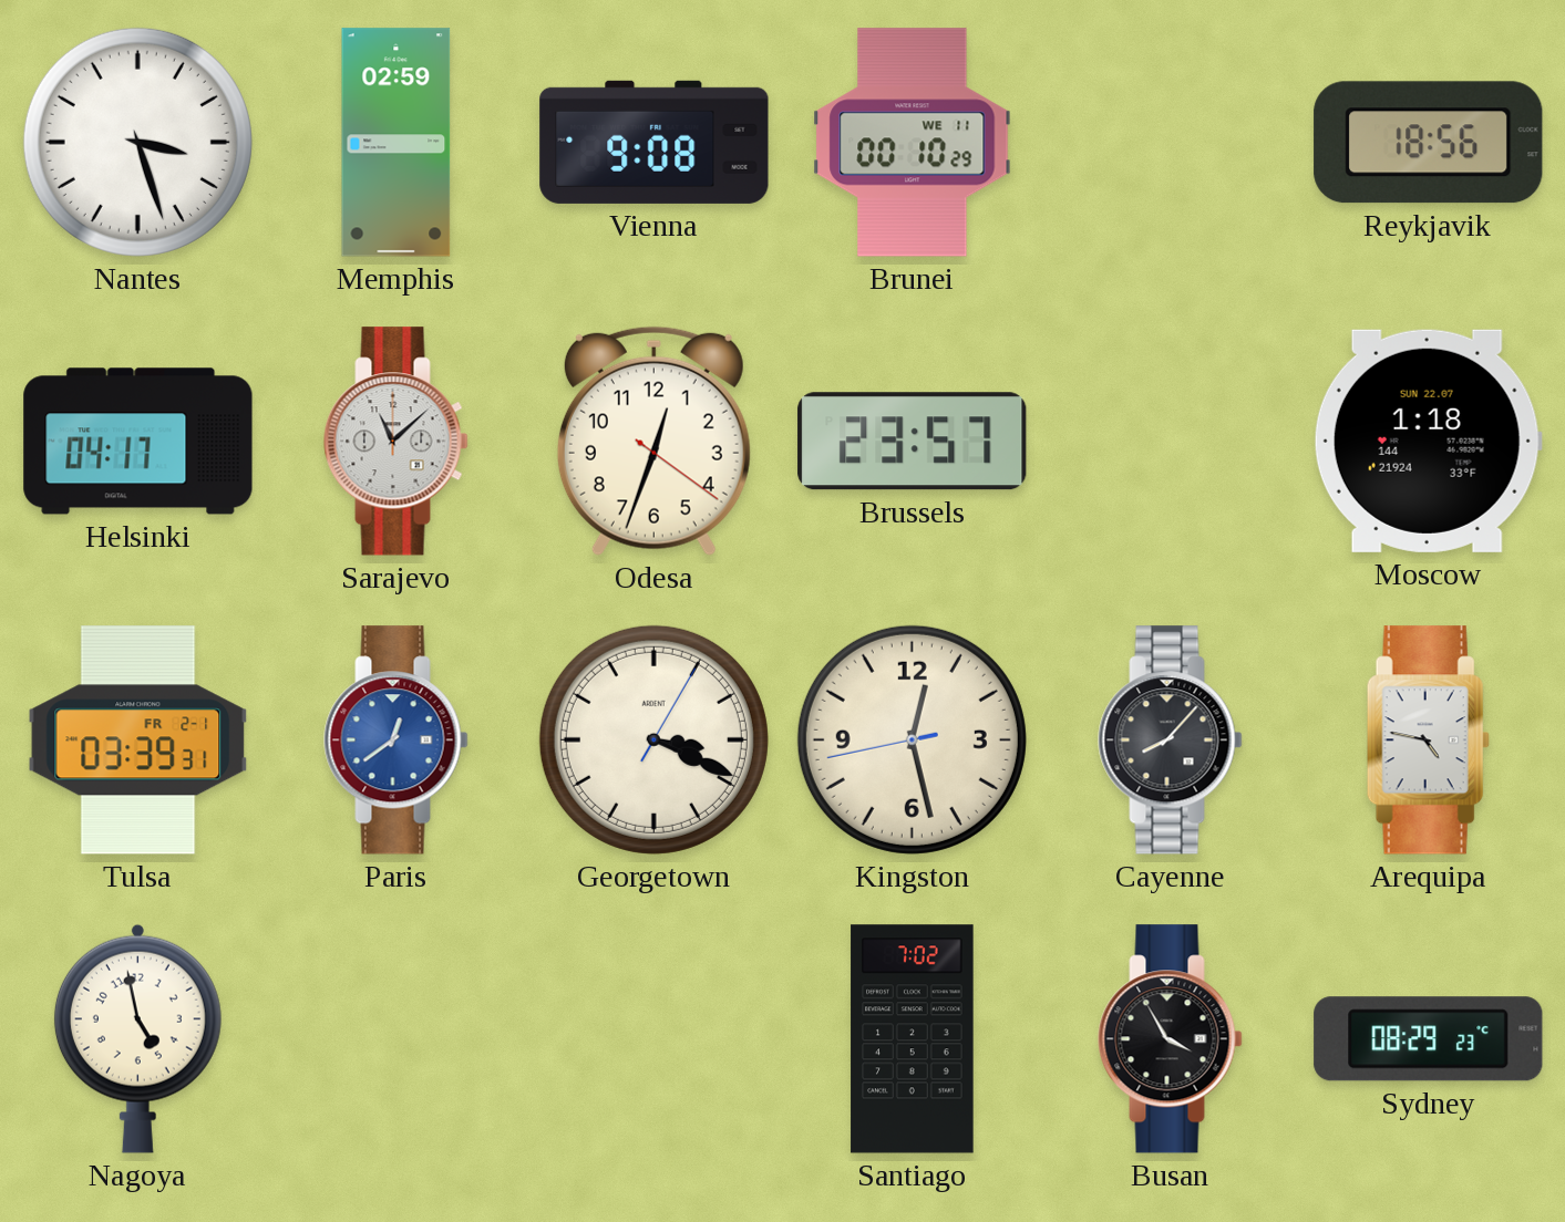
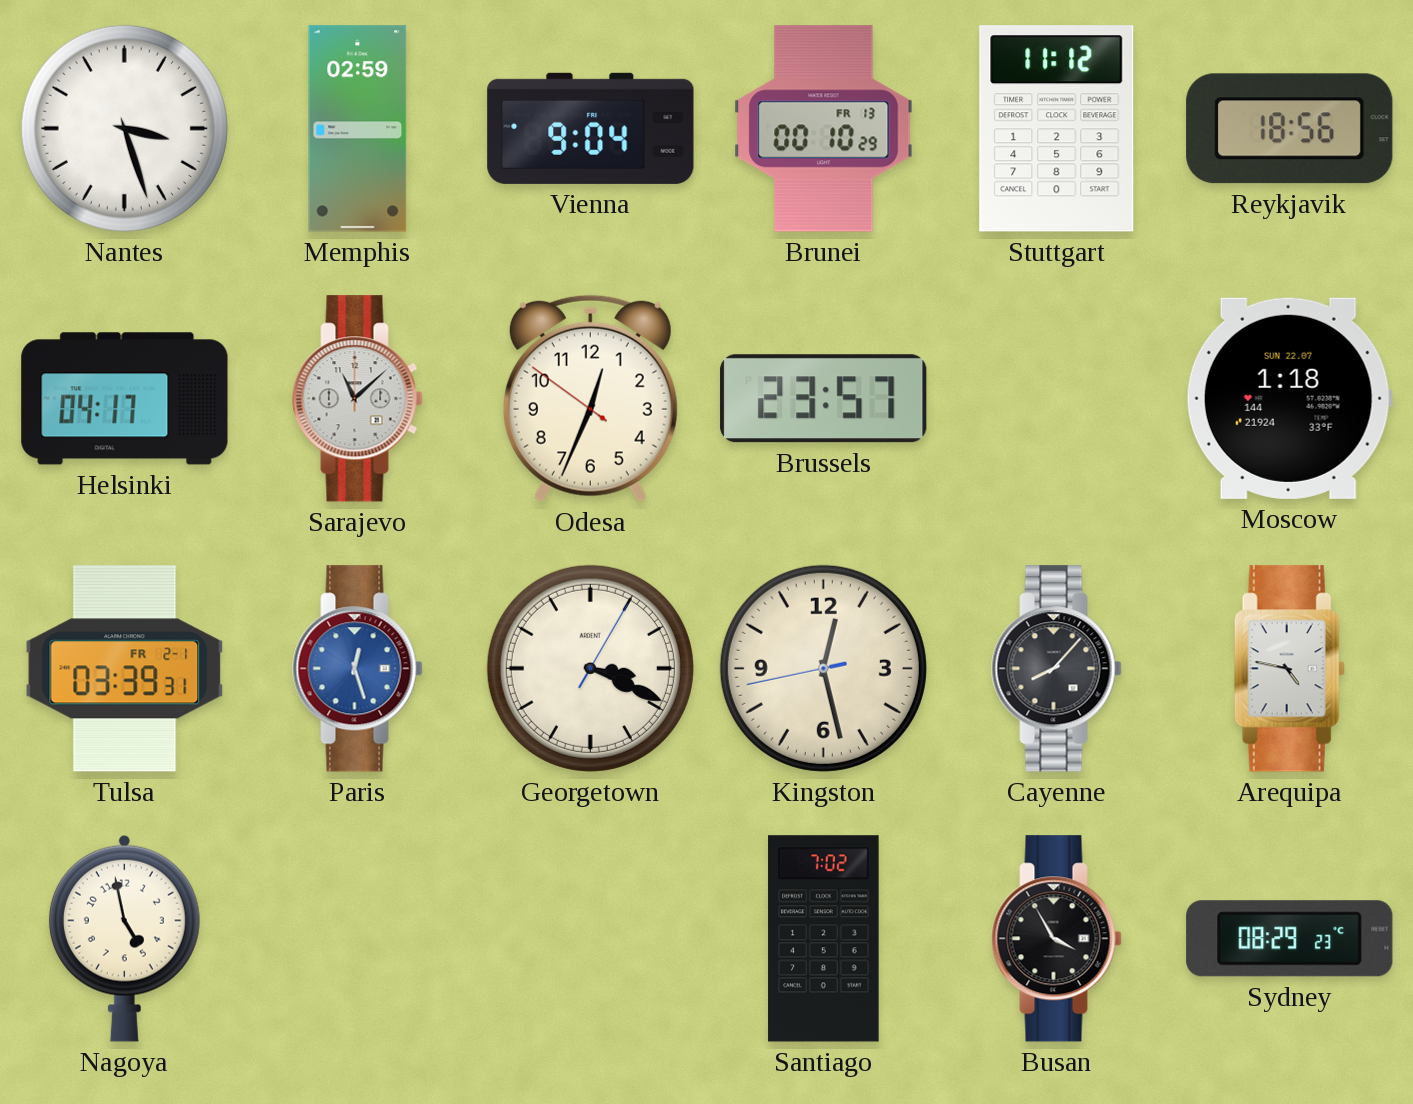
Vienna: 9:08 -> 9:04
Brunei date: WE 11 -> FR 13
Stuttgart: none -> 11:12
Odesa: 12:33:21 -> 12:33:51
Paris: 12:39 -> 12:27
